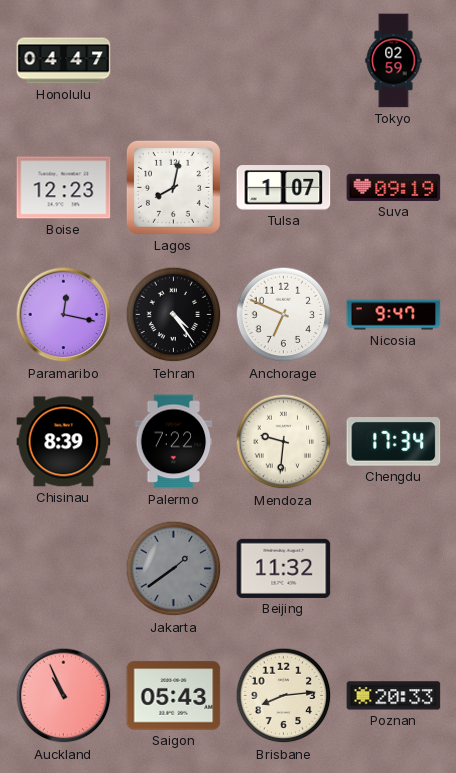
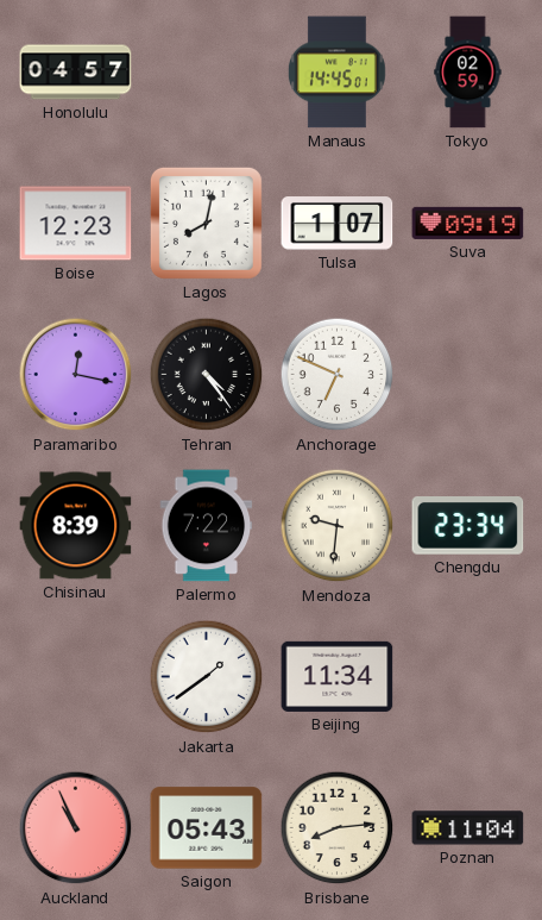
Honolulu: 04:47 -> 04:57
Manaus: none -> 14:45
Nicosia: 9:47 -> none
Chengdu: 17:34 -> 23:34
Jakarta dial: grey -> white
Beijing: 11:32 -> 11:34
Poznan: 20:33 -> 11:04
